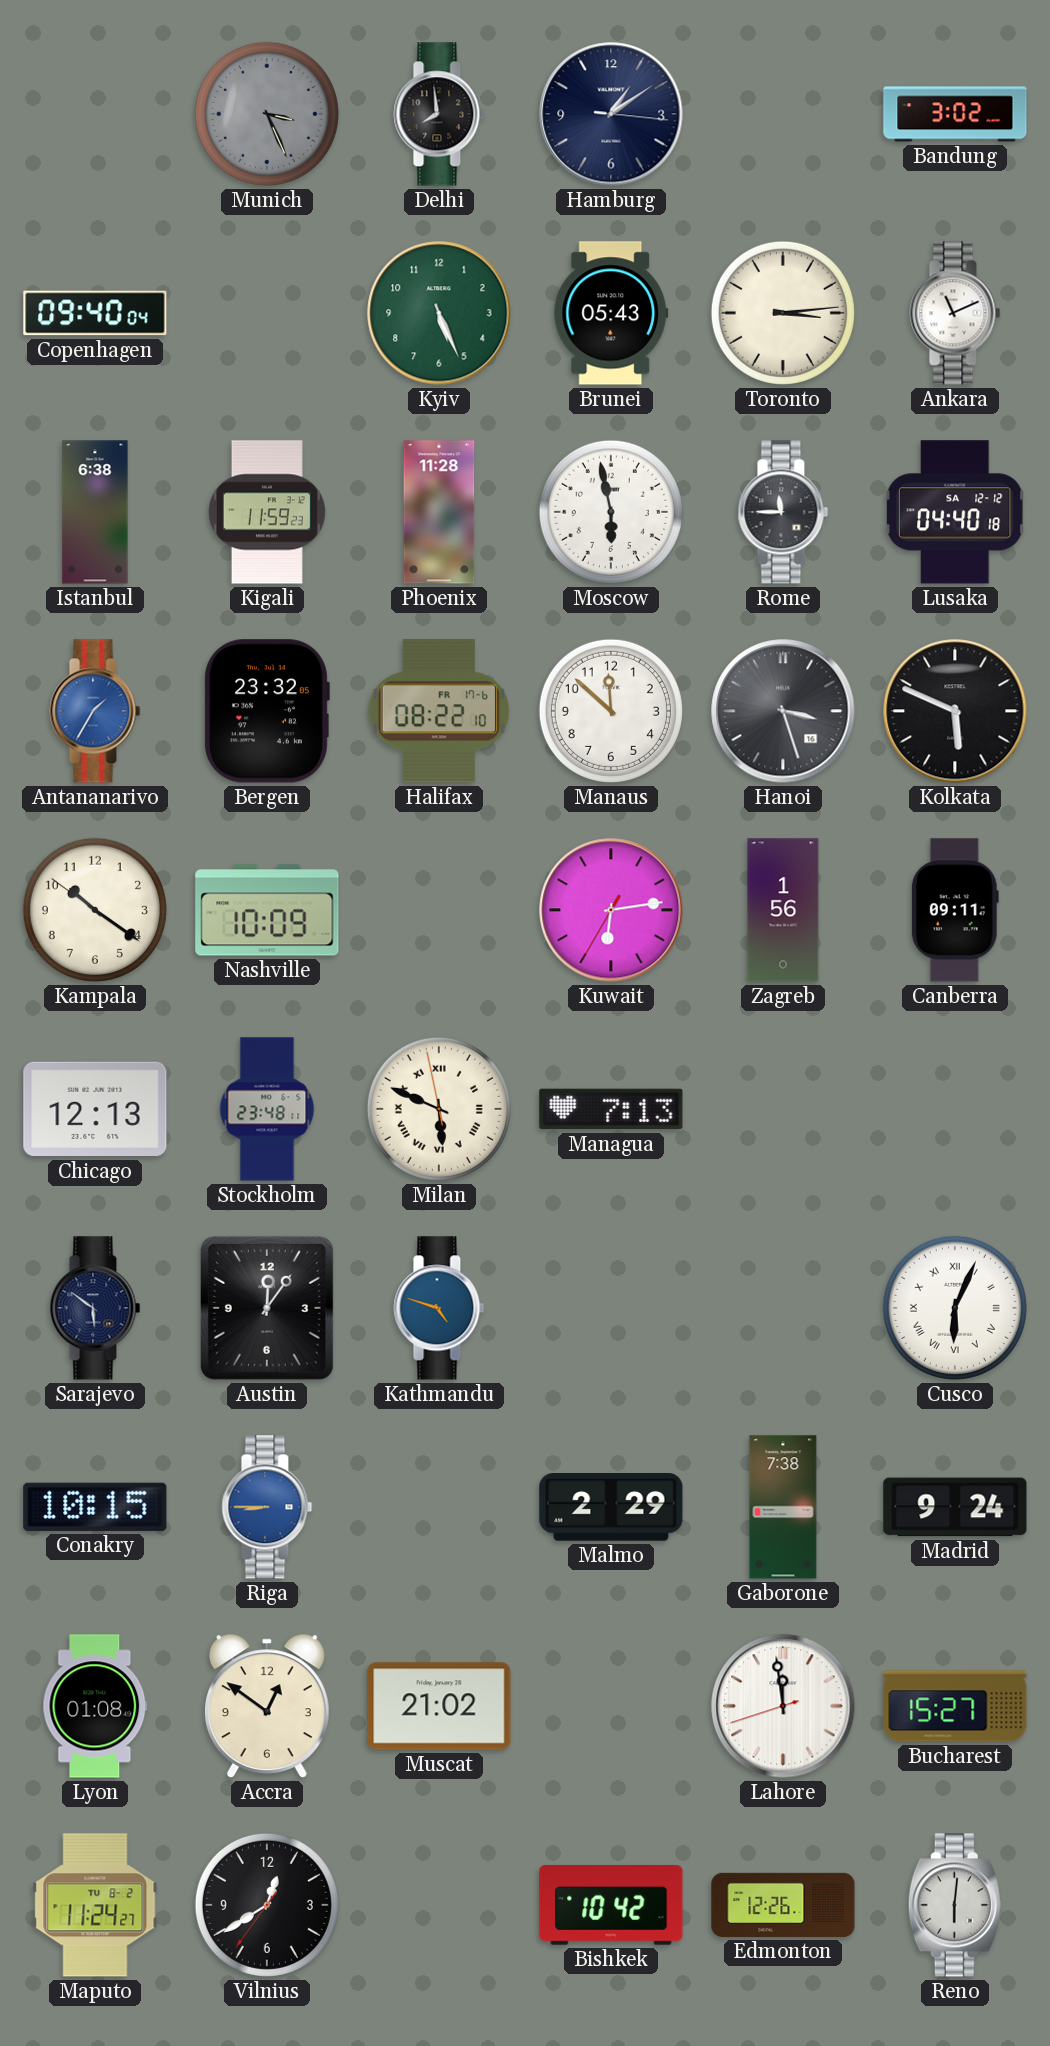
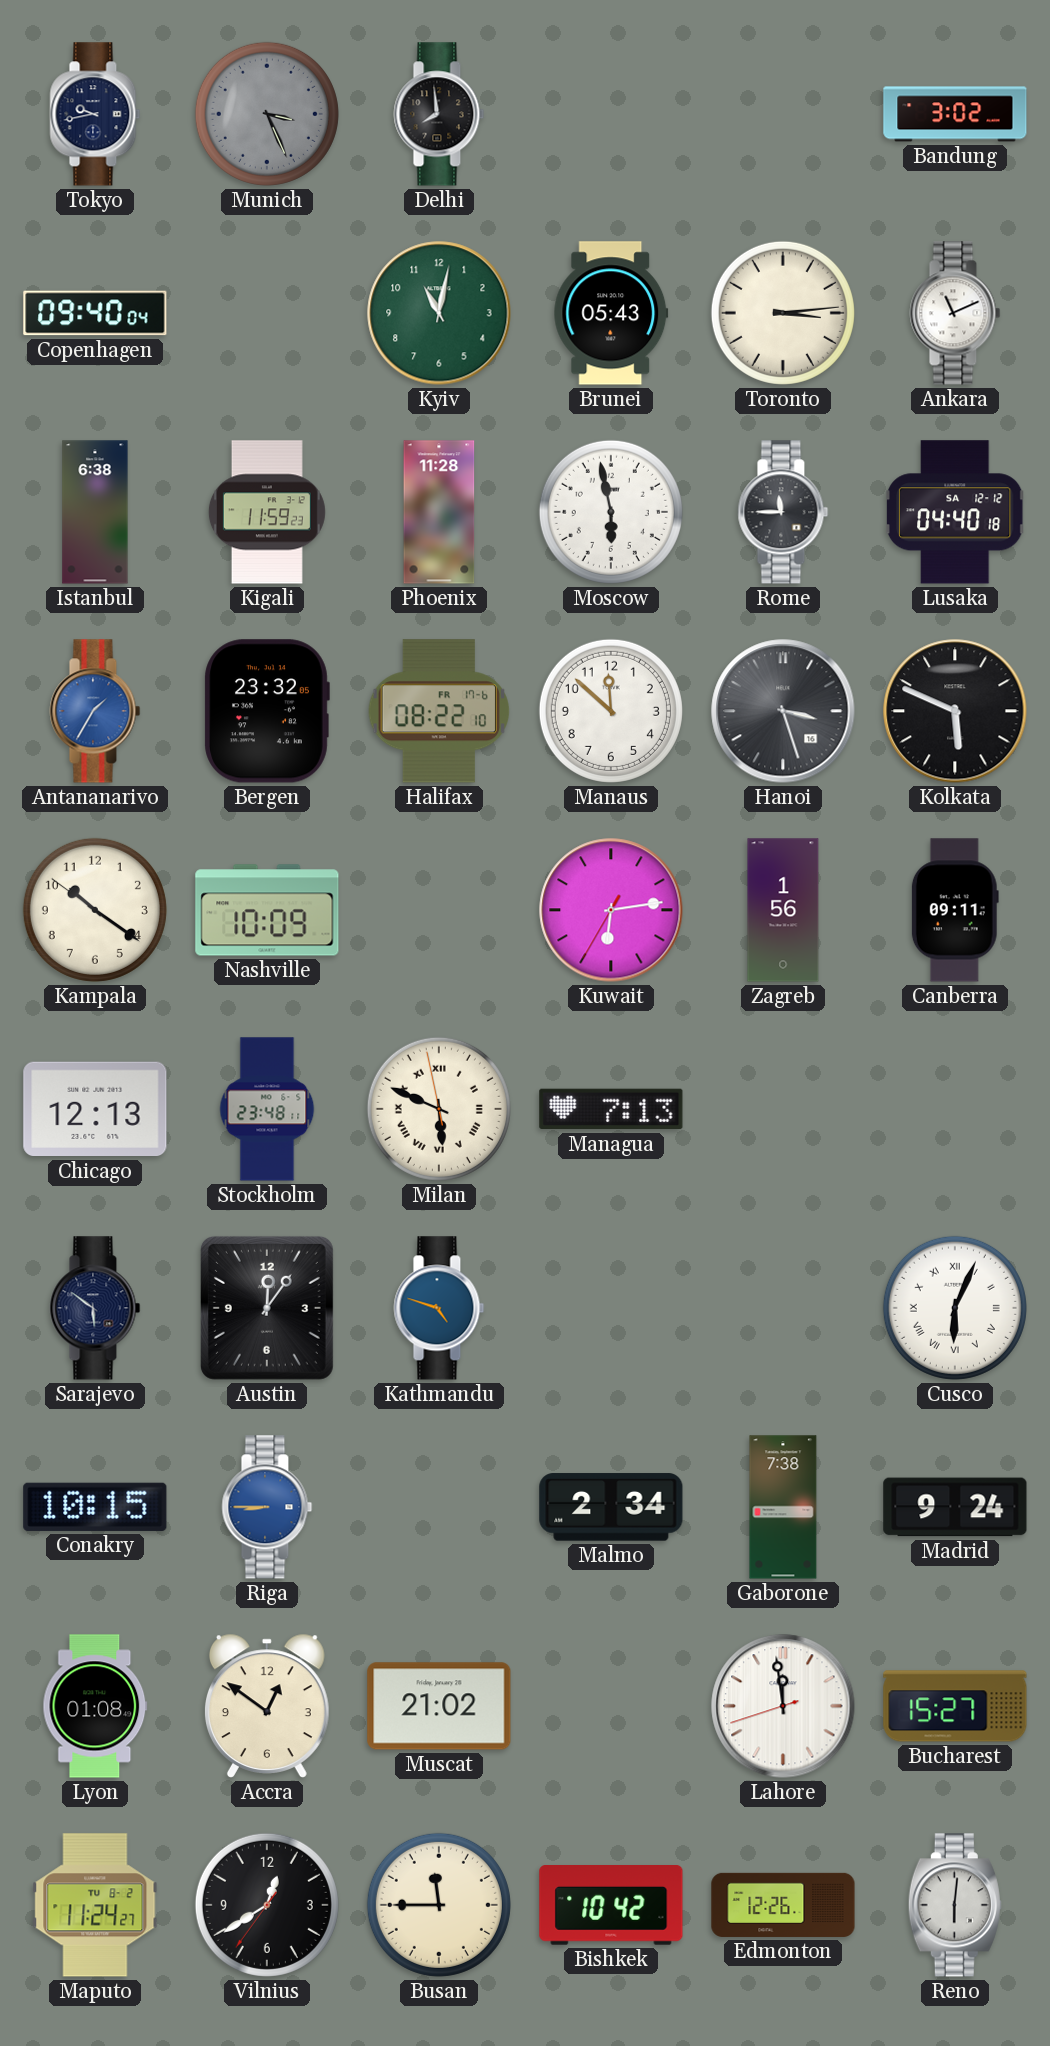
Tokyo: none -> 9:43
Hamburg: 1:09 -> none
Kyiv: 5:26 -> 11:02
Malmo: 2:29 -> 2:34
Busan: none -> 11:45
